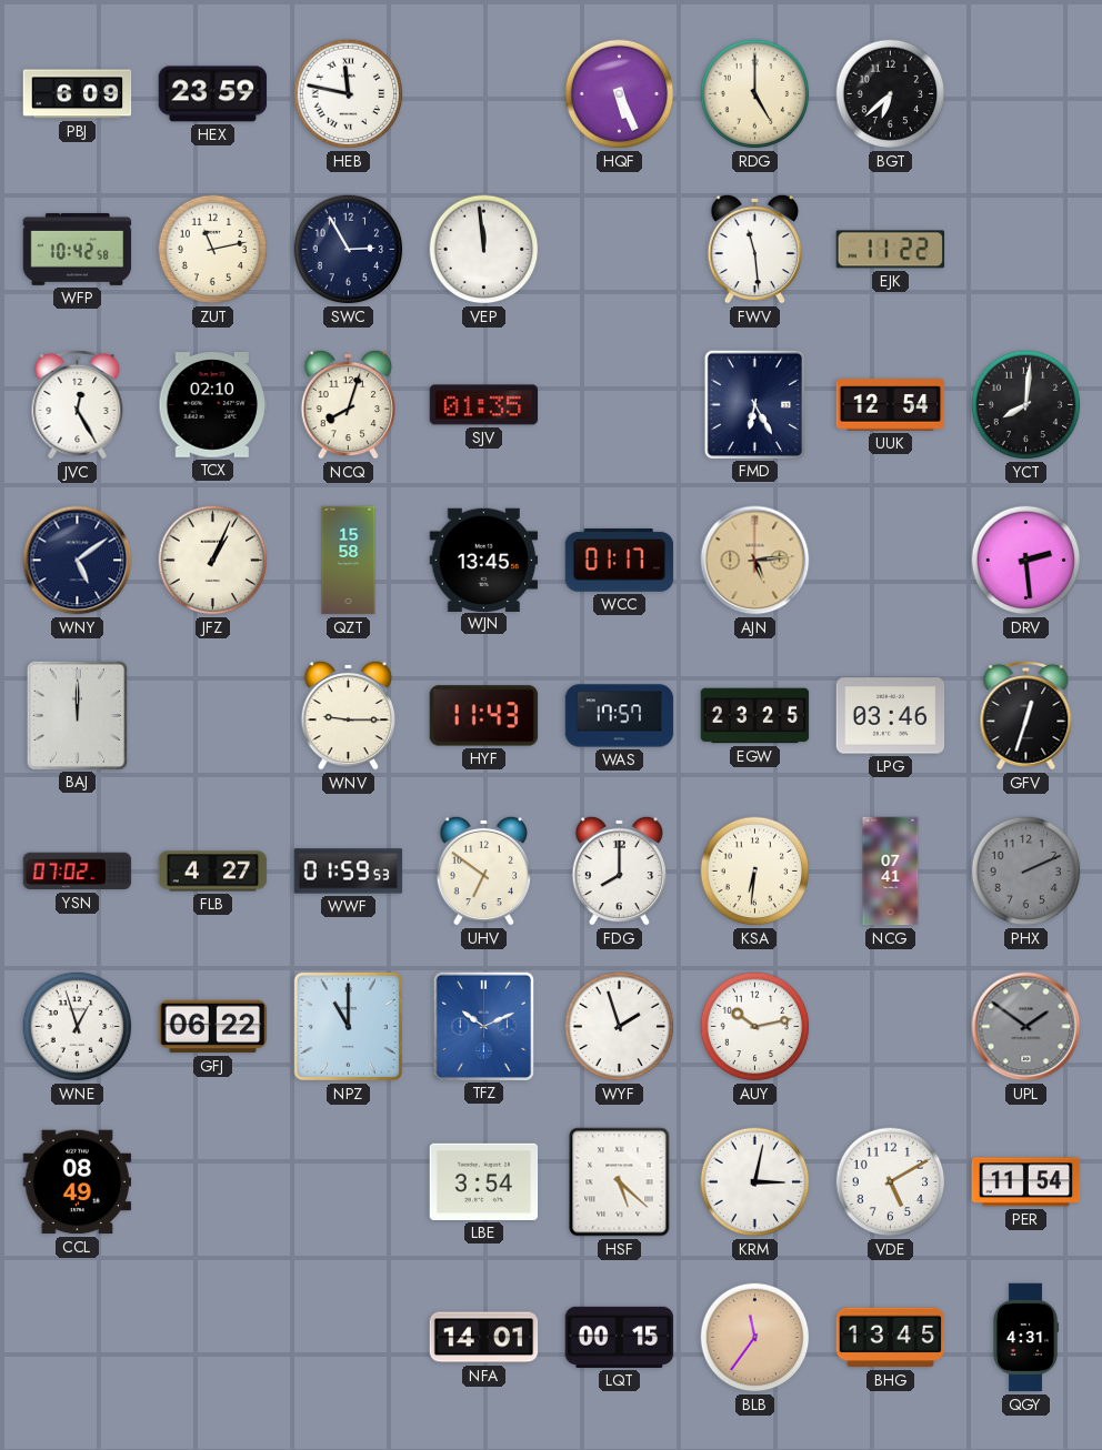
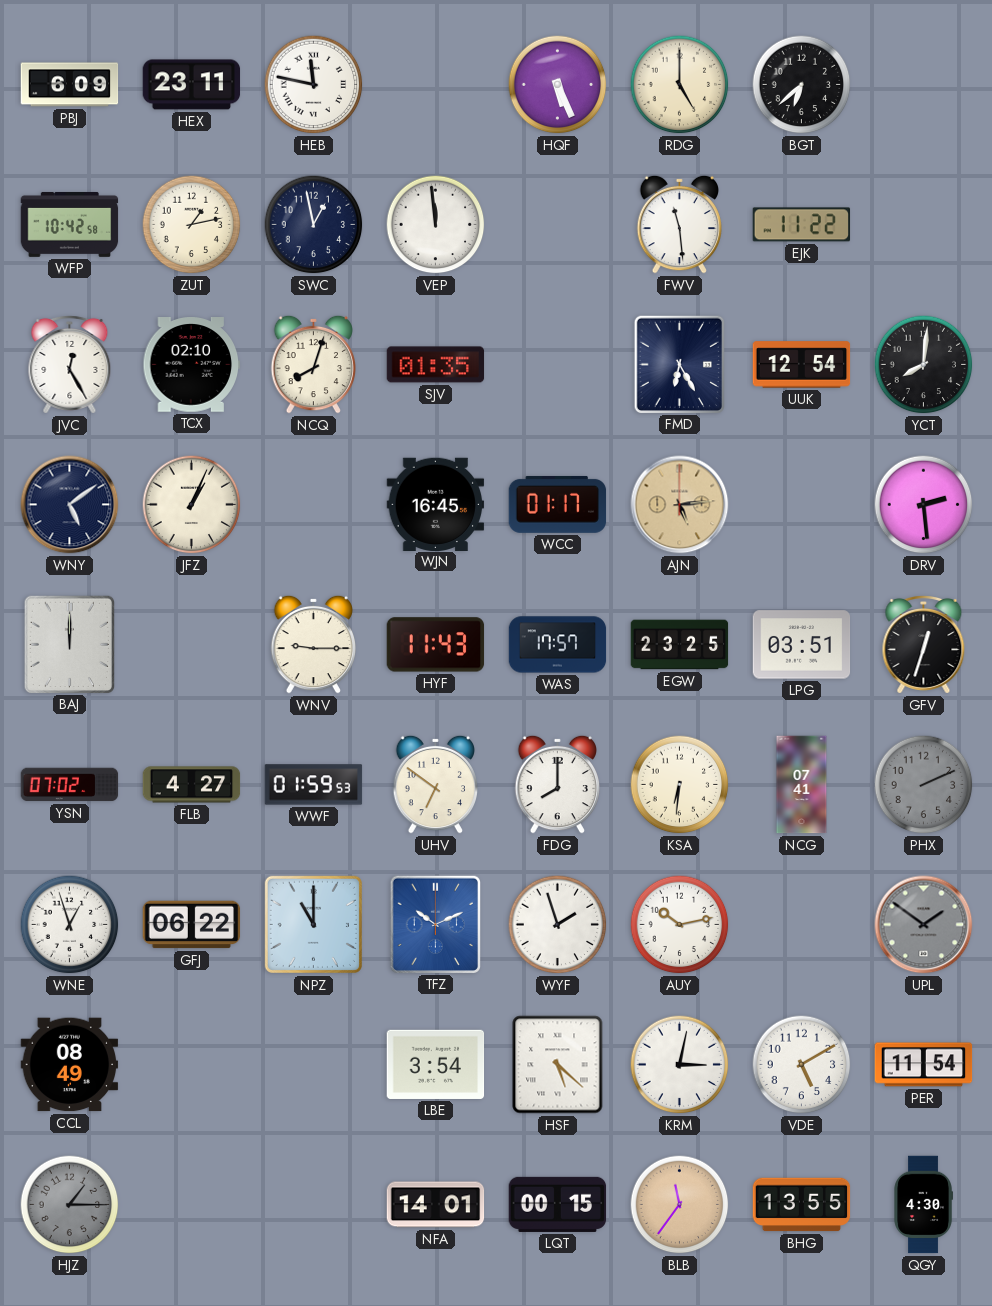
HEX: 23:59 -> 23:11
ZUT: 11:13 -> 1:13
SWC: 2:55 -> 12:58
QZT: 15:58 -> none
WJN: 13:45 -> 16:45
LPG: 03:46 -> 03:51
HJZ: none -> 1:15
BHG: 13:45 -> 13:55
QGY: 4:31 -> 4:30
